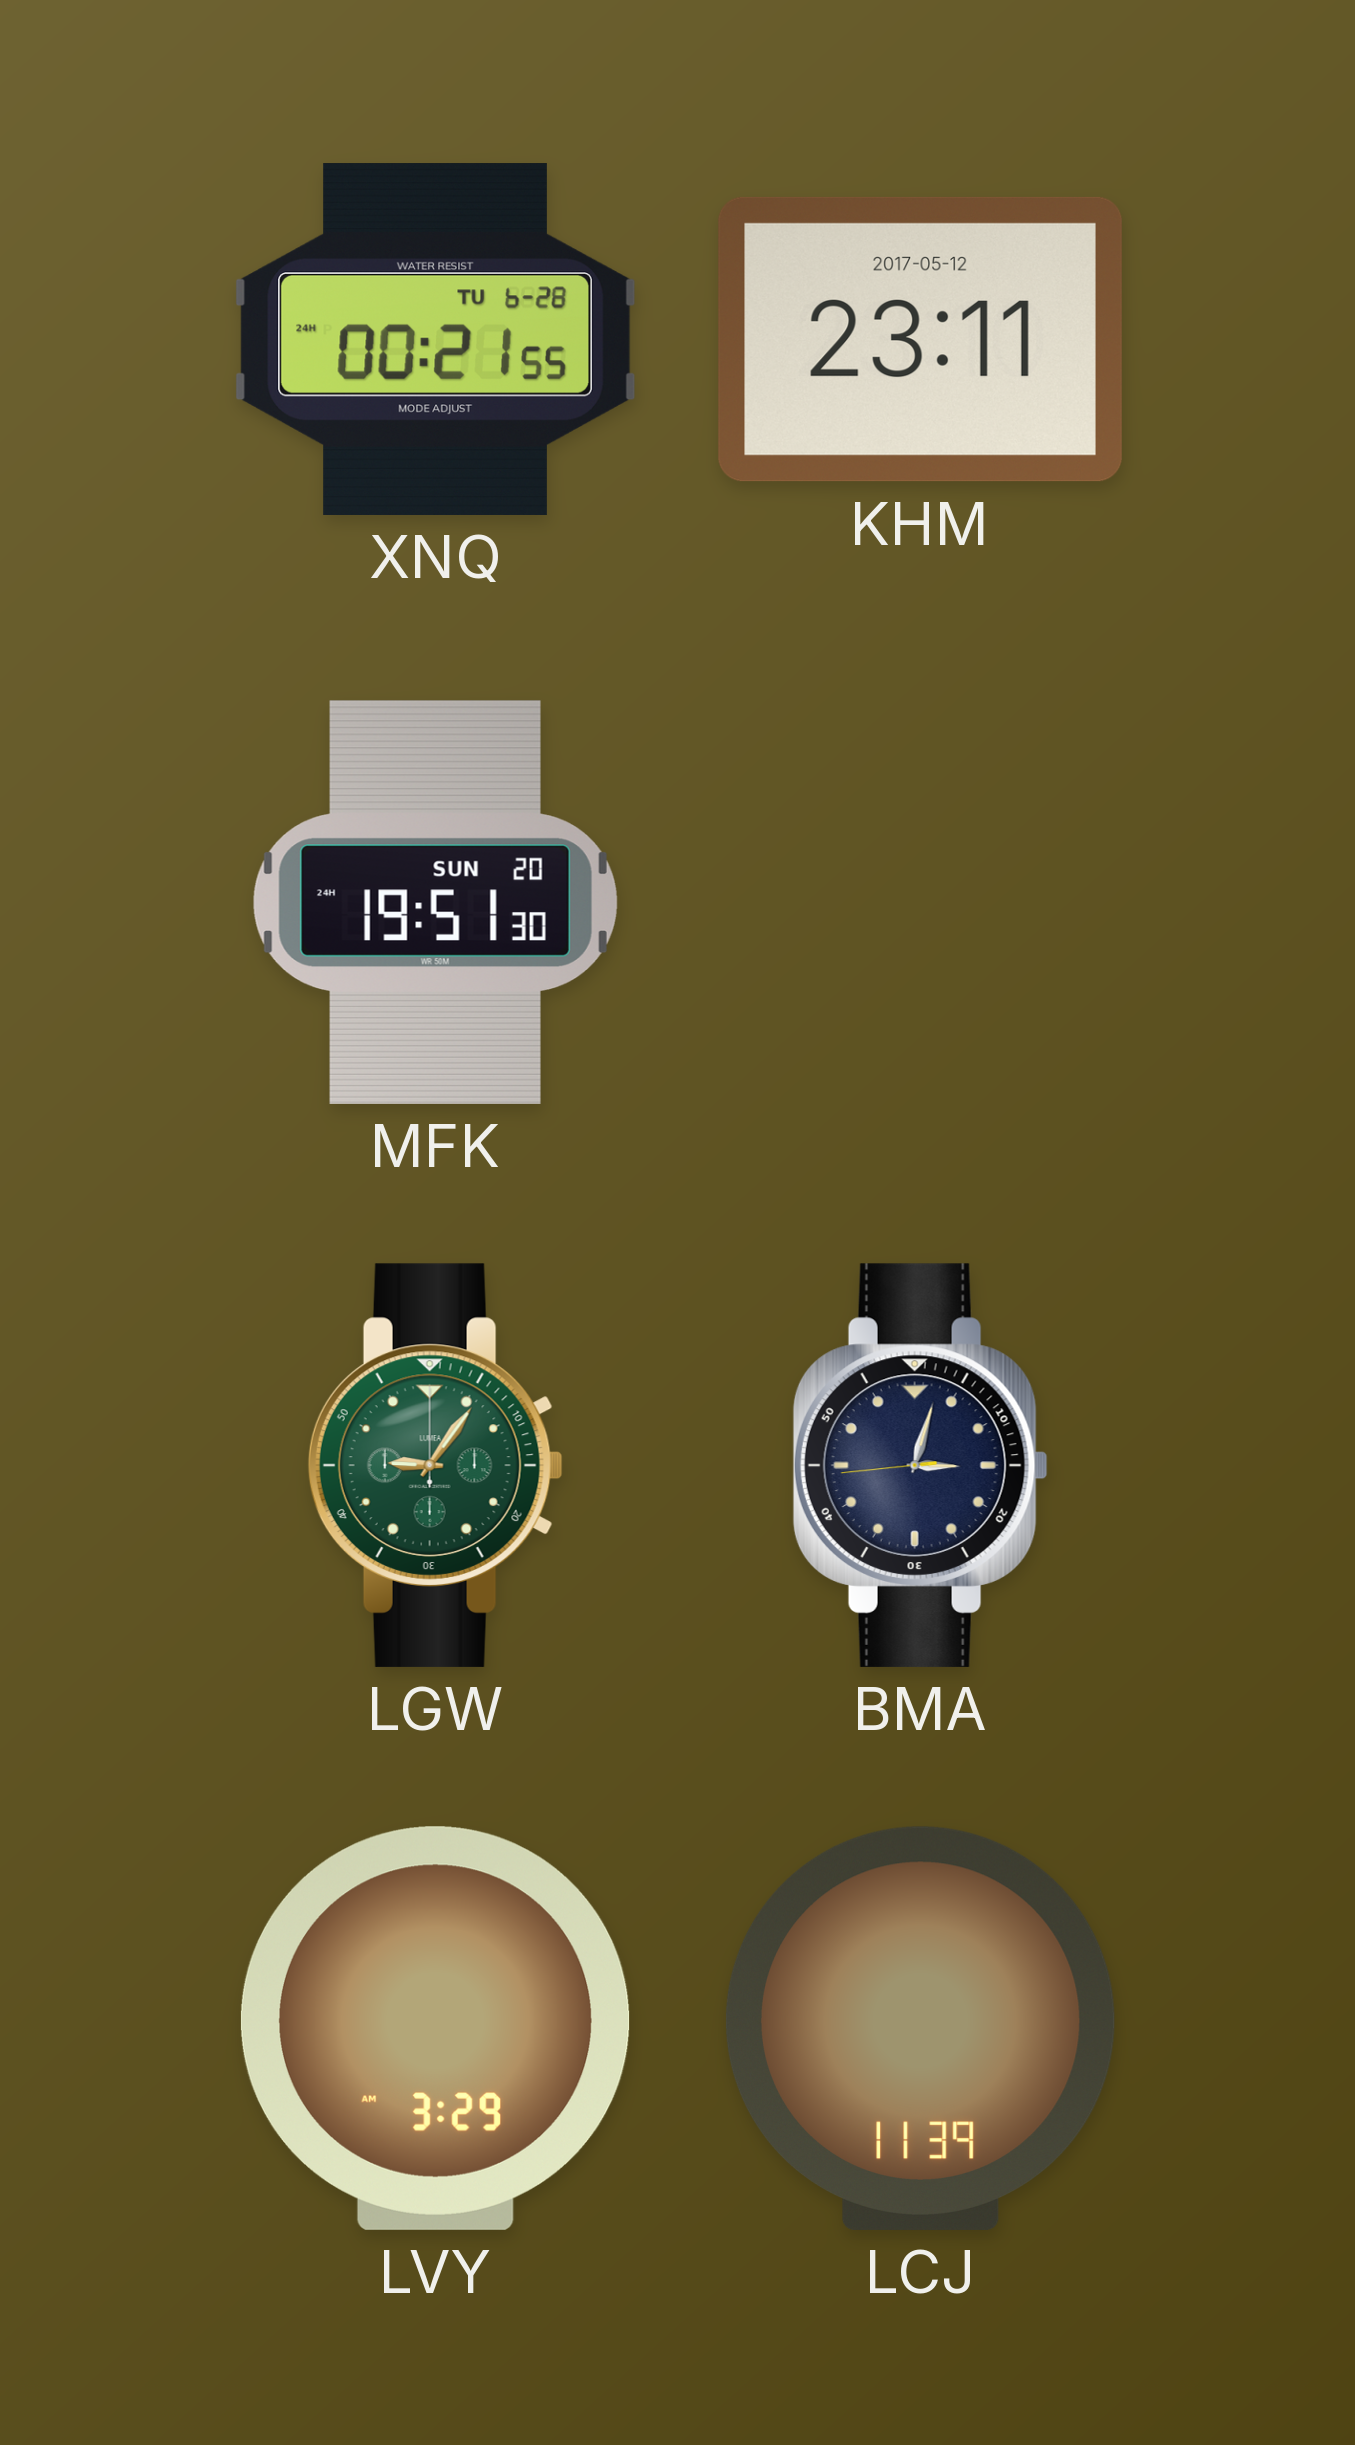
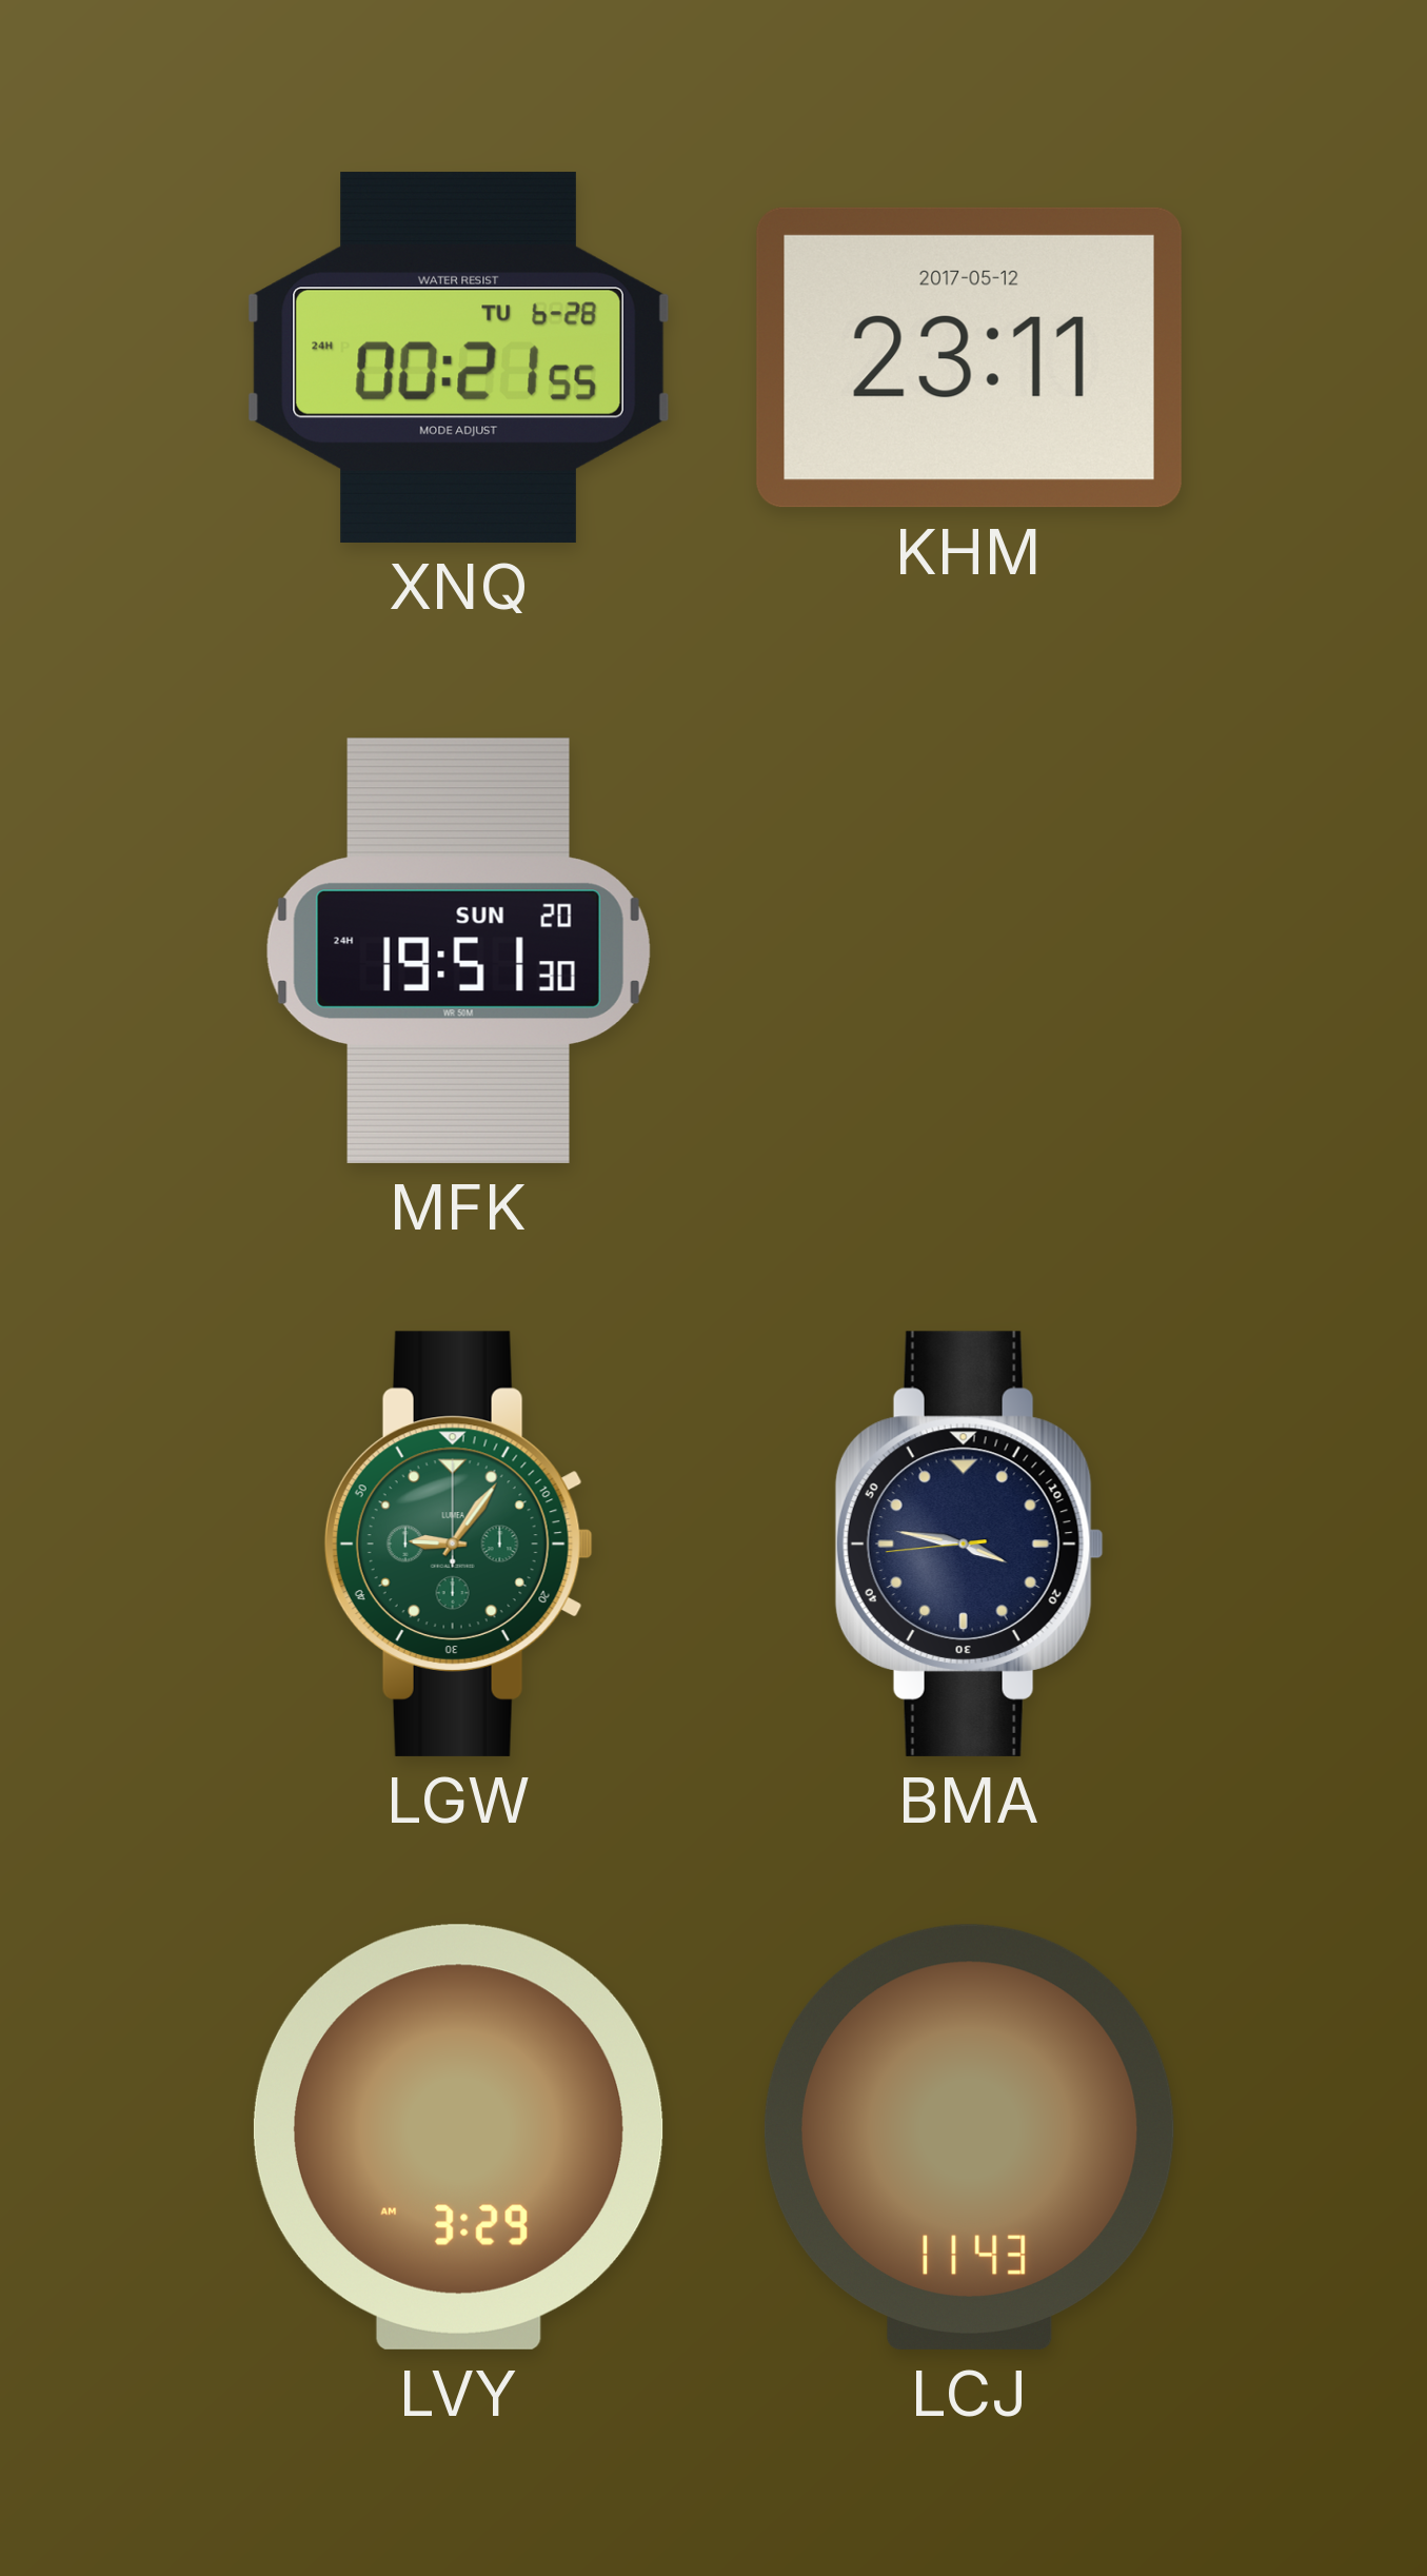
BMA: 3:02 -> 3:46
LCJ: 11:39 -> 11:43
